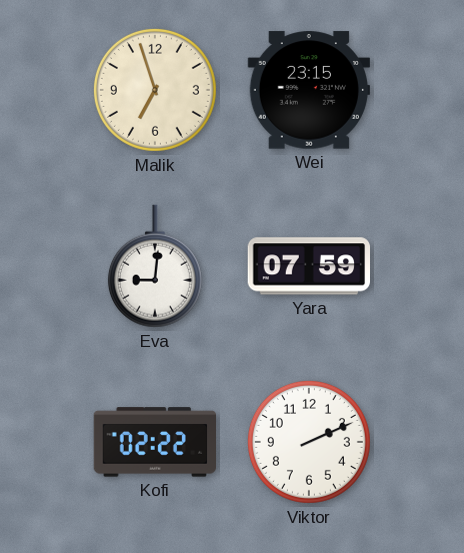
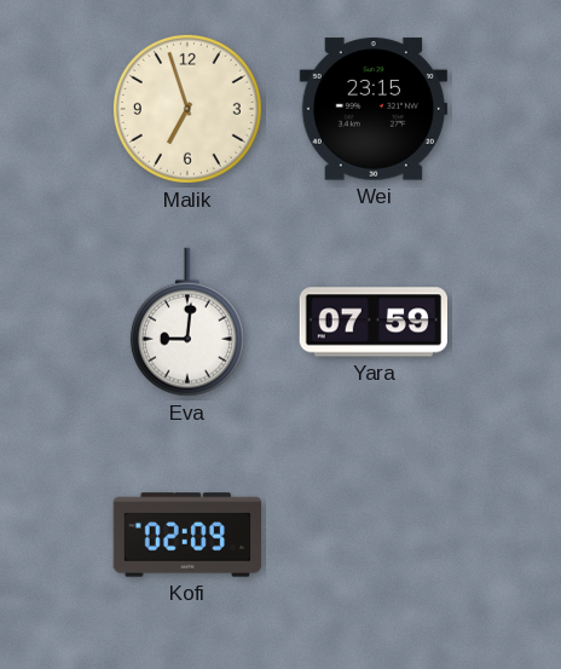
Kofi: 02:22 -> 02:09
Viktor: 2:11 -> none
